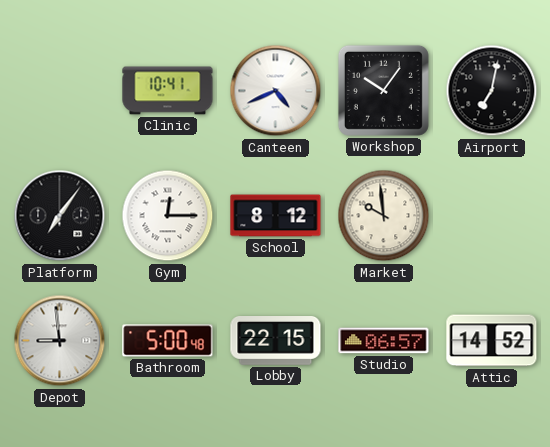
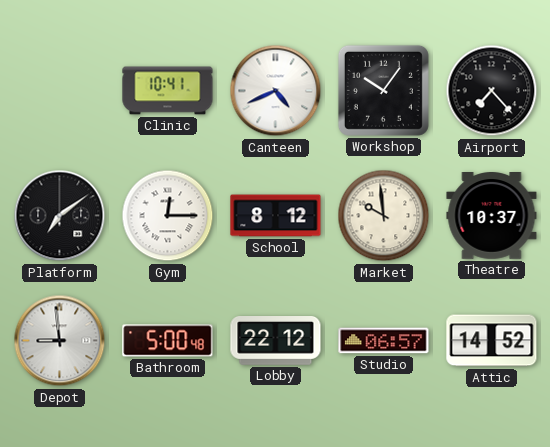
Airport: 7:02 -> 7:23
Platform: 7:06 -> 7:09
Theatre: none -> 10:37
Lobby: 22:15 -> 22:12
